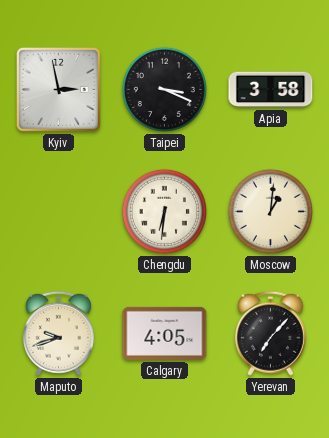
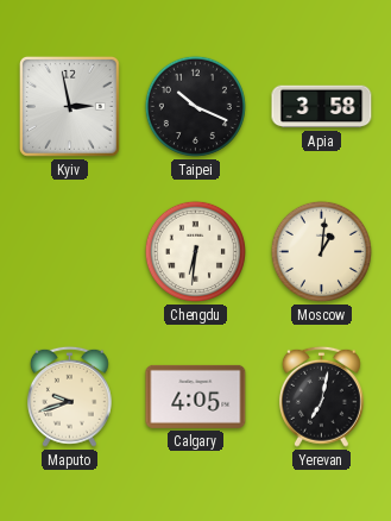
Taipei: 3:19 -> 10:19
Yerevan: 7:07 -> 7:02
